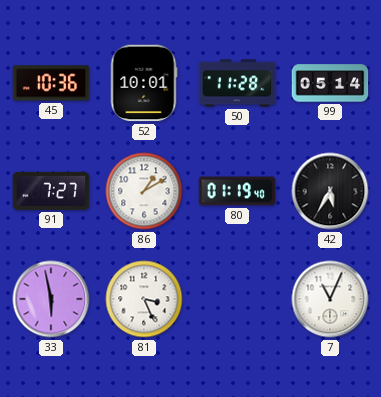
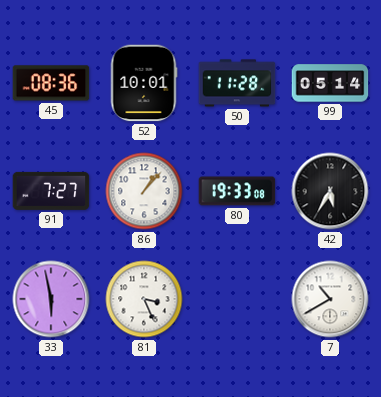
45: 10:36 -> 08:36
86: 1:10 -> 1:07
80: 01:19 -> 19:33
7: 11:04 -> 10:40
